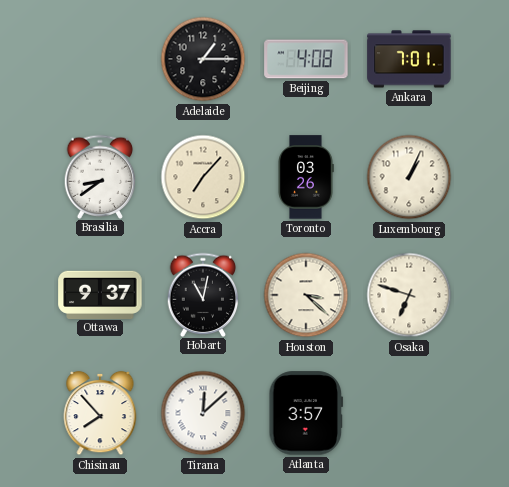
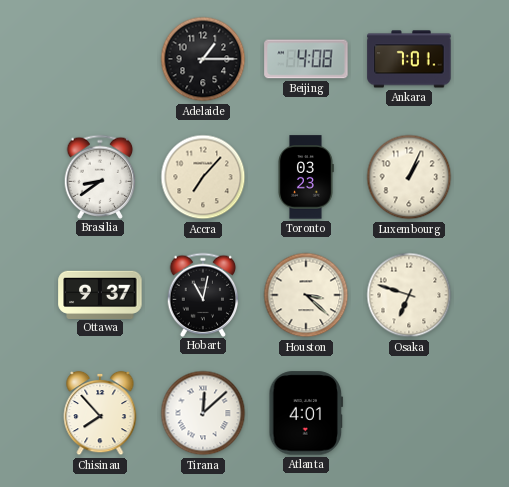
Toronto: 03:26 -> 03:23
Atlanta: 3:57 -> 4:01
